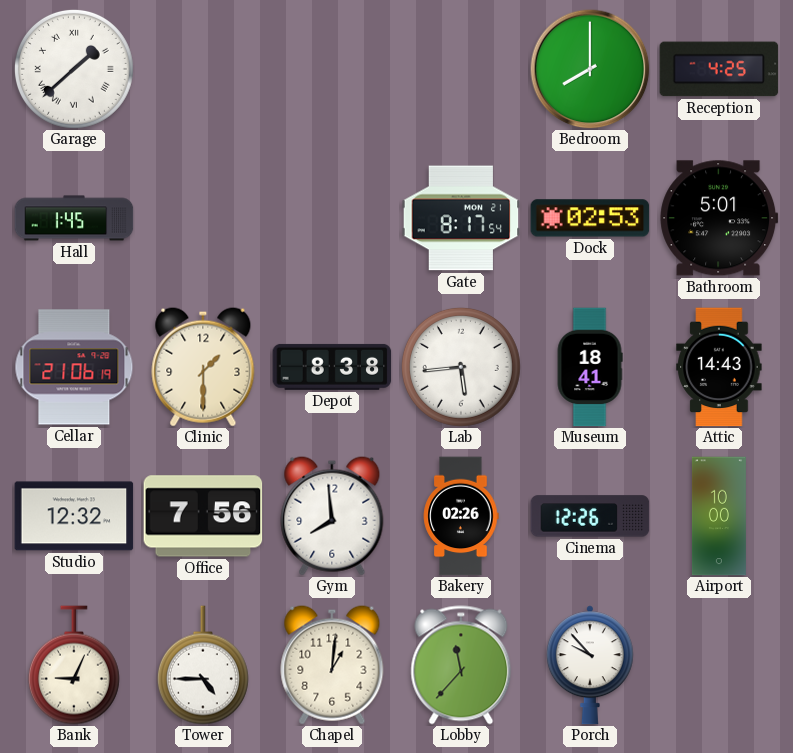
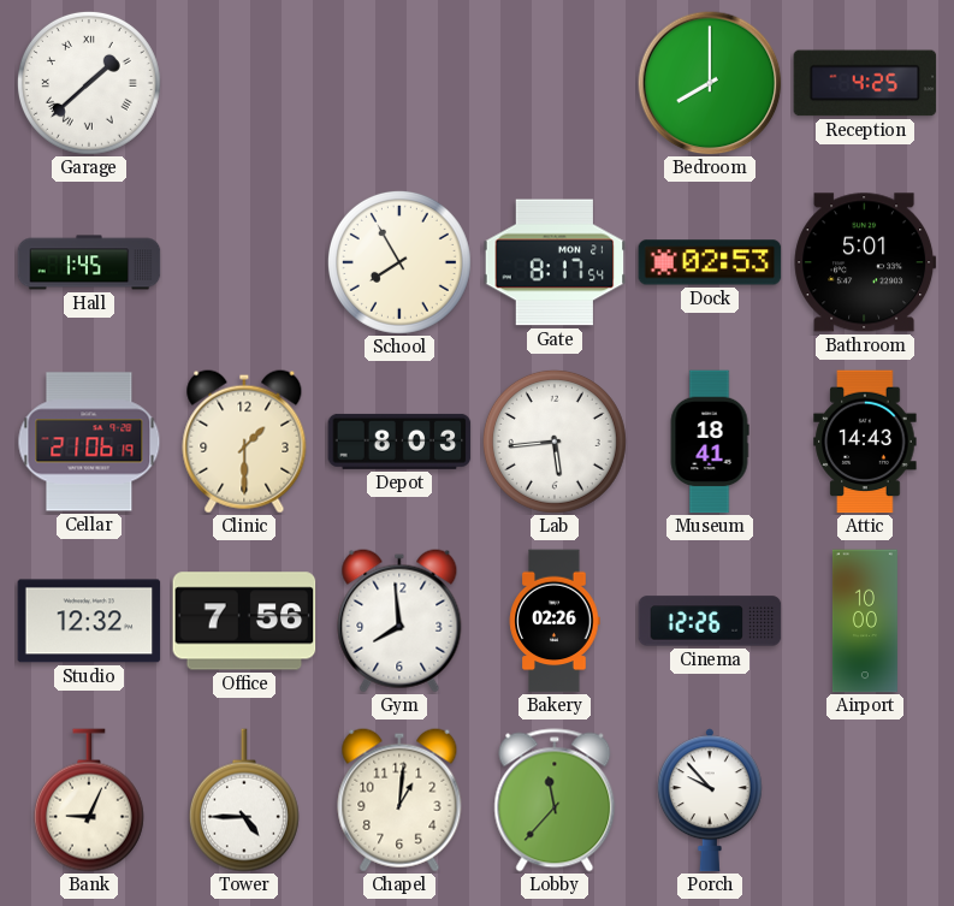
School: none -> 7:55
Depot: 8:38 -> 8:03
